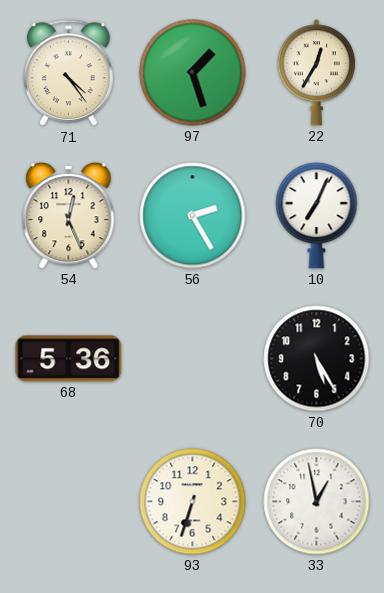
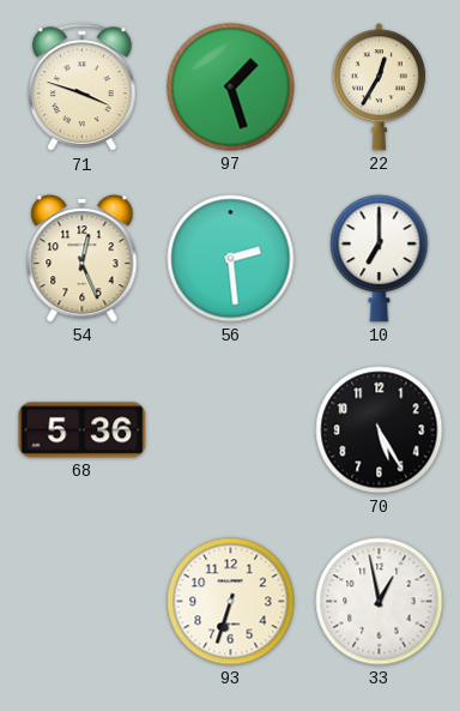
71: 4:24 -> 3:48
56: 2:25 -> 2:29
10: 7:04 -> 7:00
